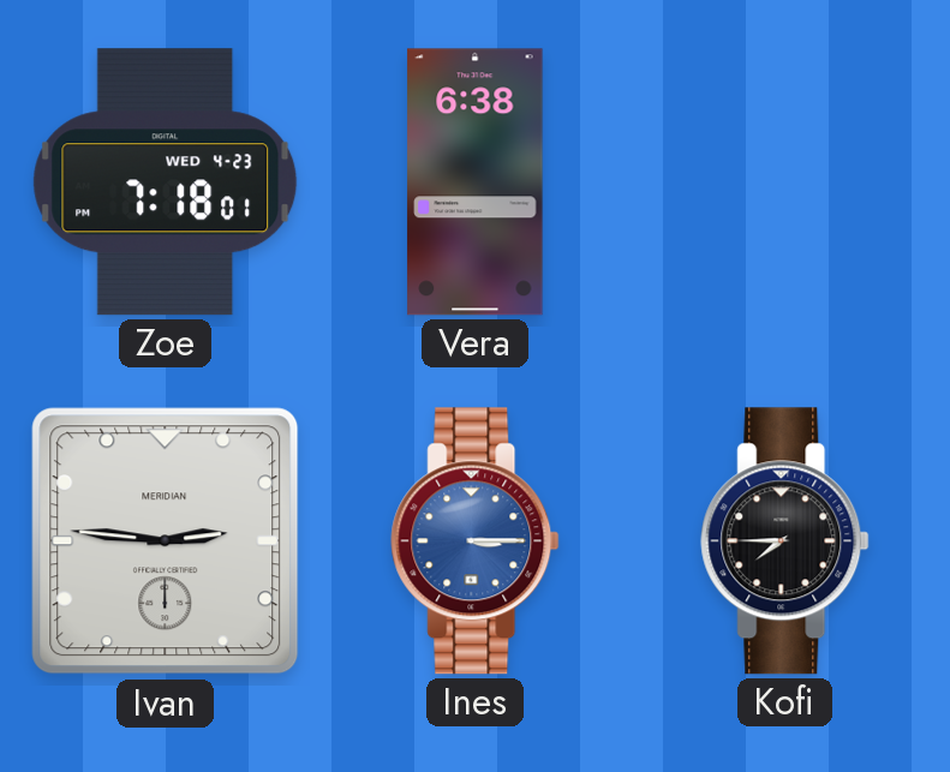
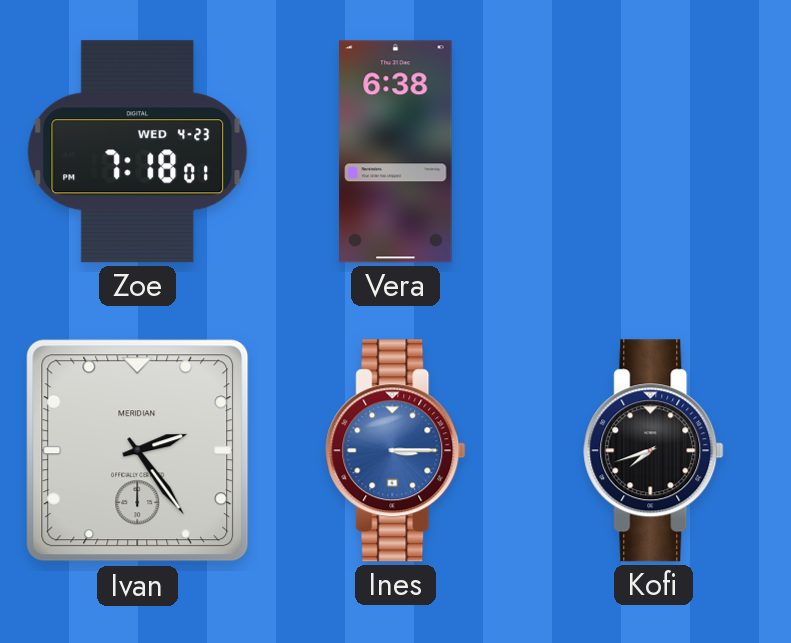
Ivan: 2:46 -> 2:24
Kofi: 7:45 -> 7:42
